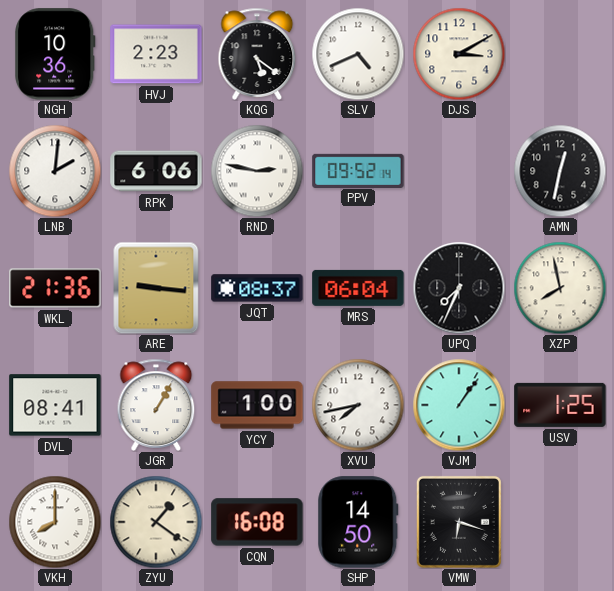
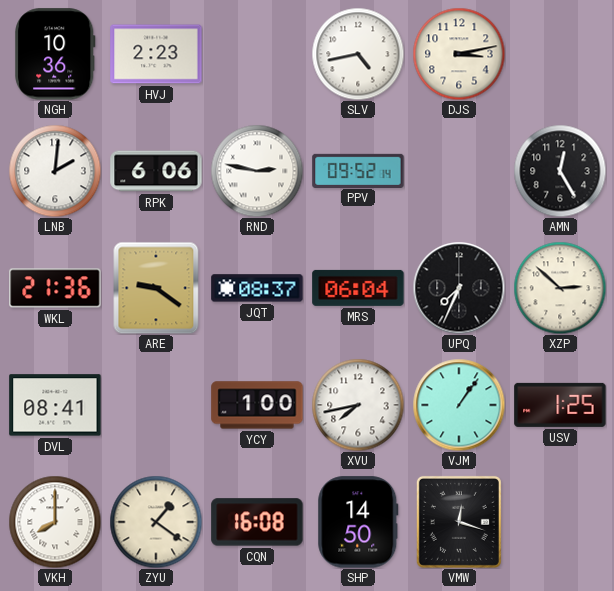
KQG: 5:21 -> none
SLV: 4:41 -> 4:43
DJS: 3:10 -> 3:13
AMN: 12:32 -> 12:25
ARE: 9:16 -> 9:21
XZP: 7:58 -> 2:52
JGR: 1:05 -> none
VMW: 6:18 -> 12:18
